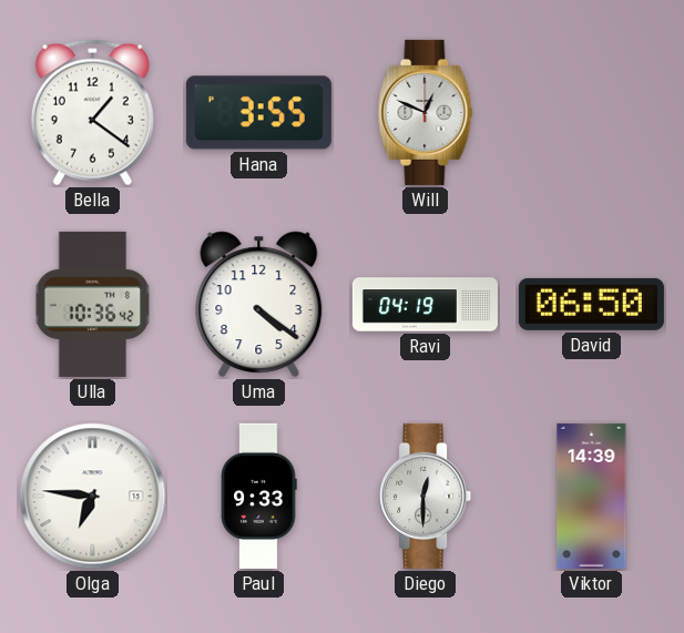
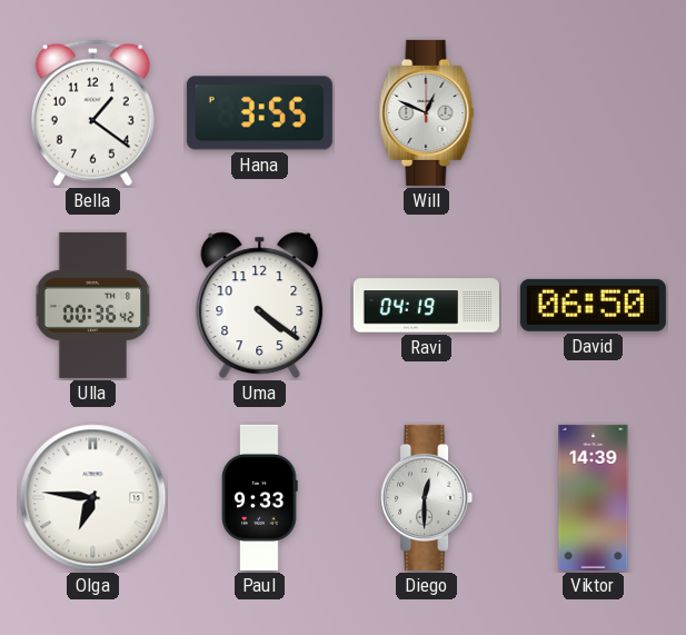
Ulla: 10:36 -> 00:36
